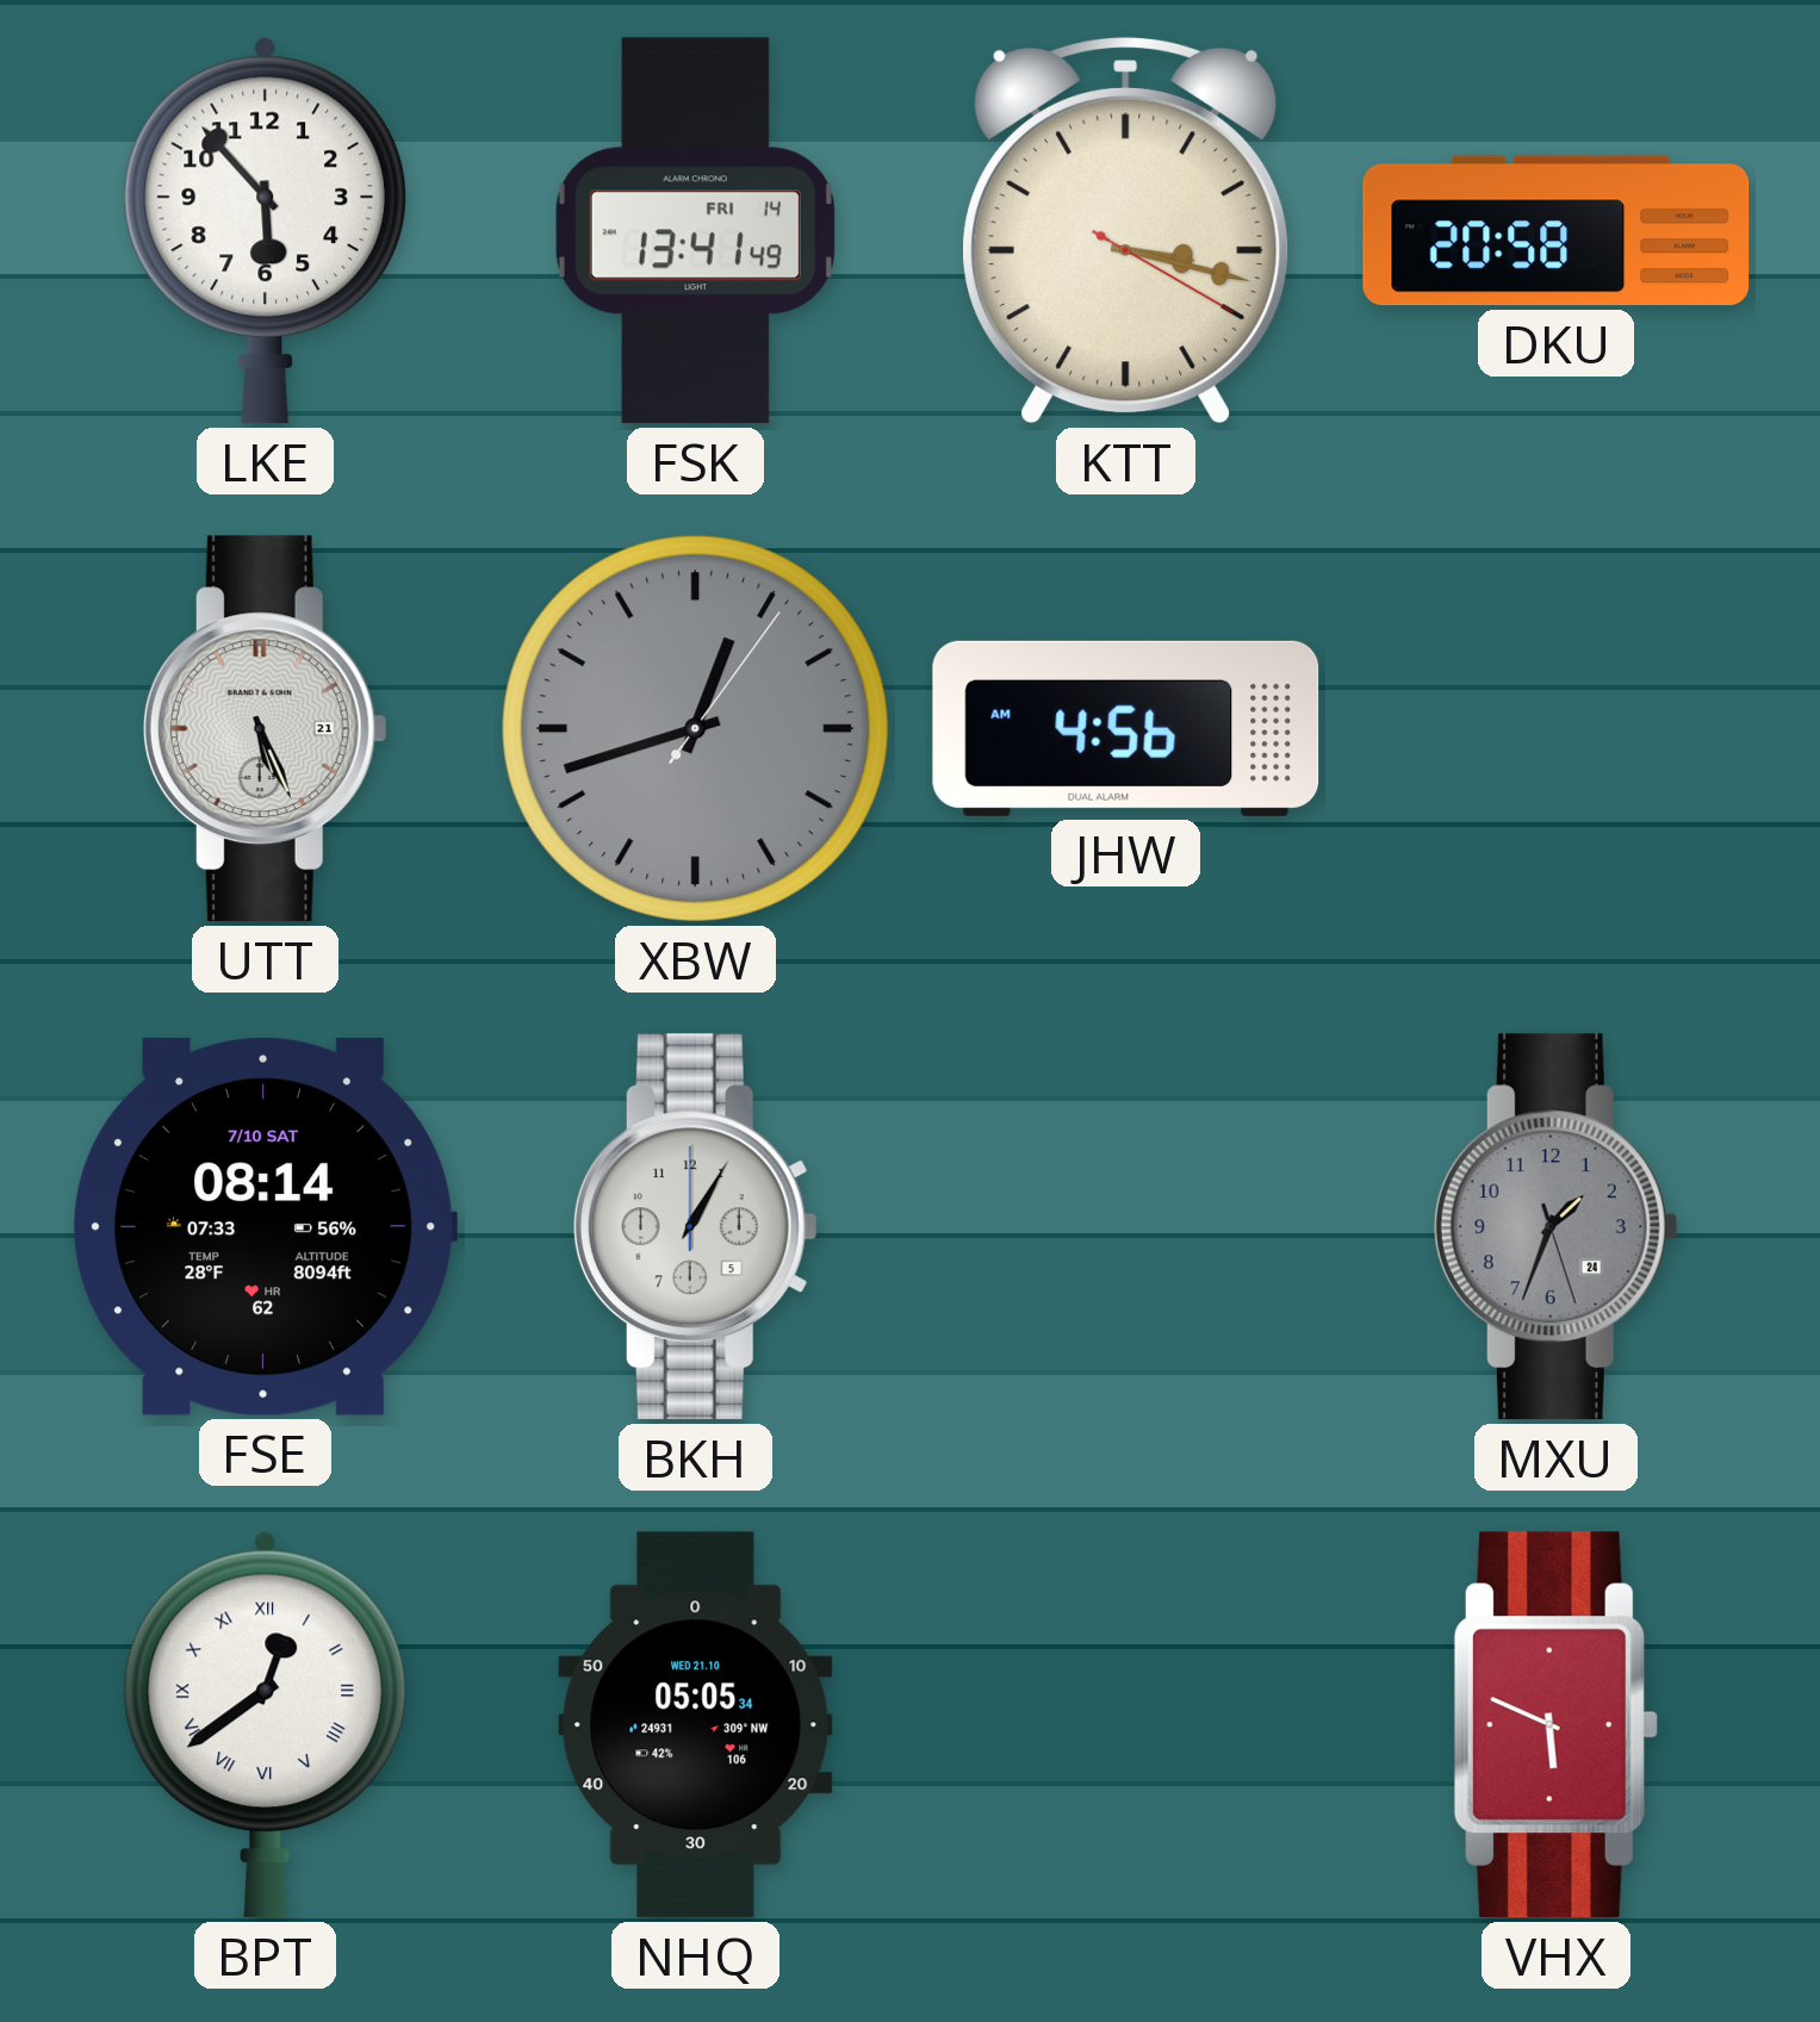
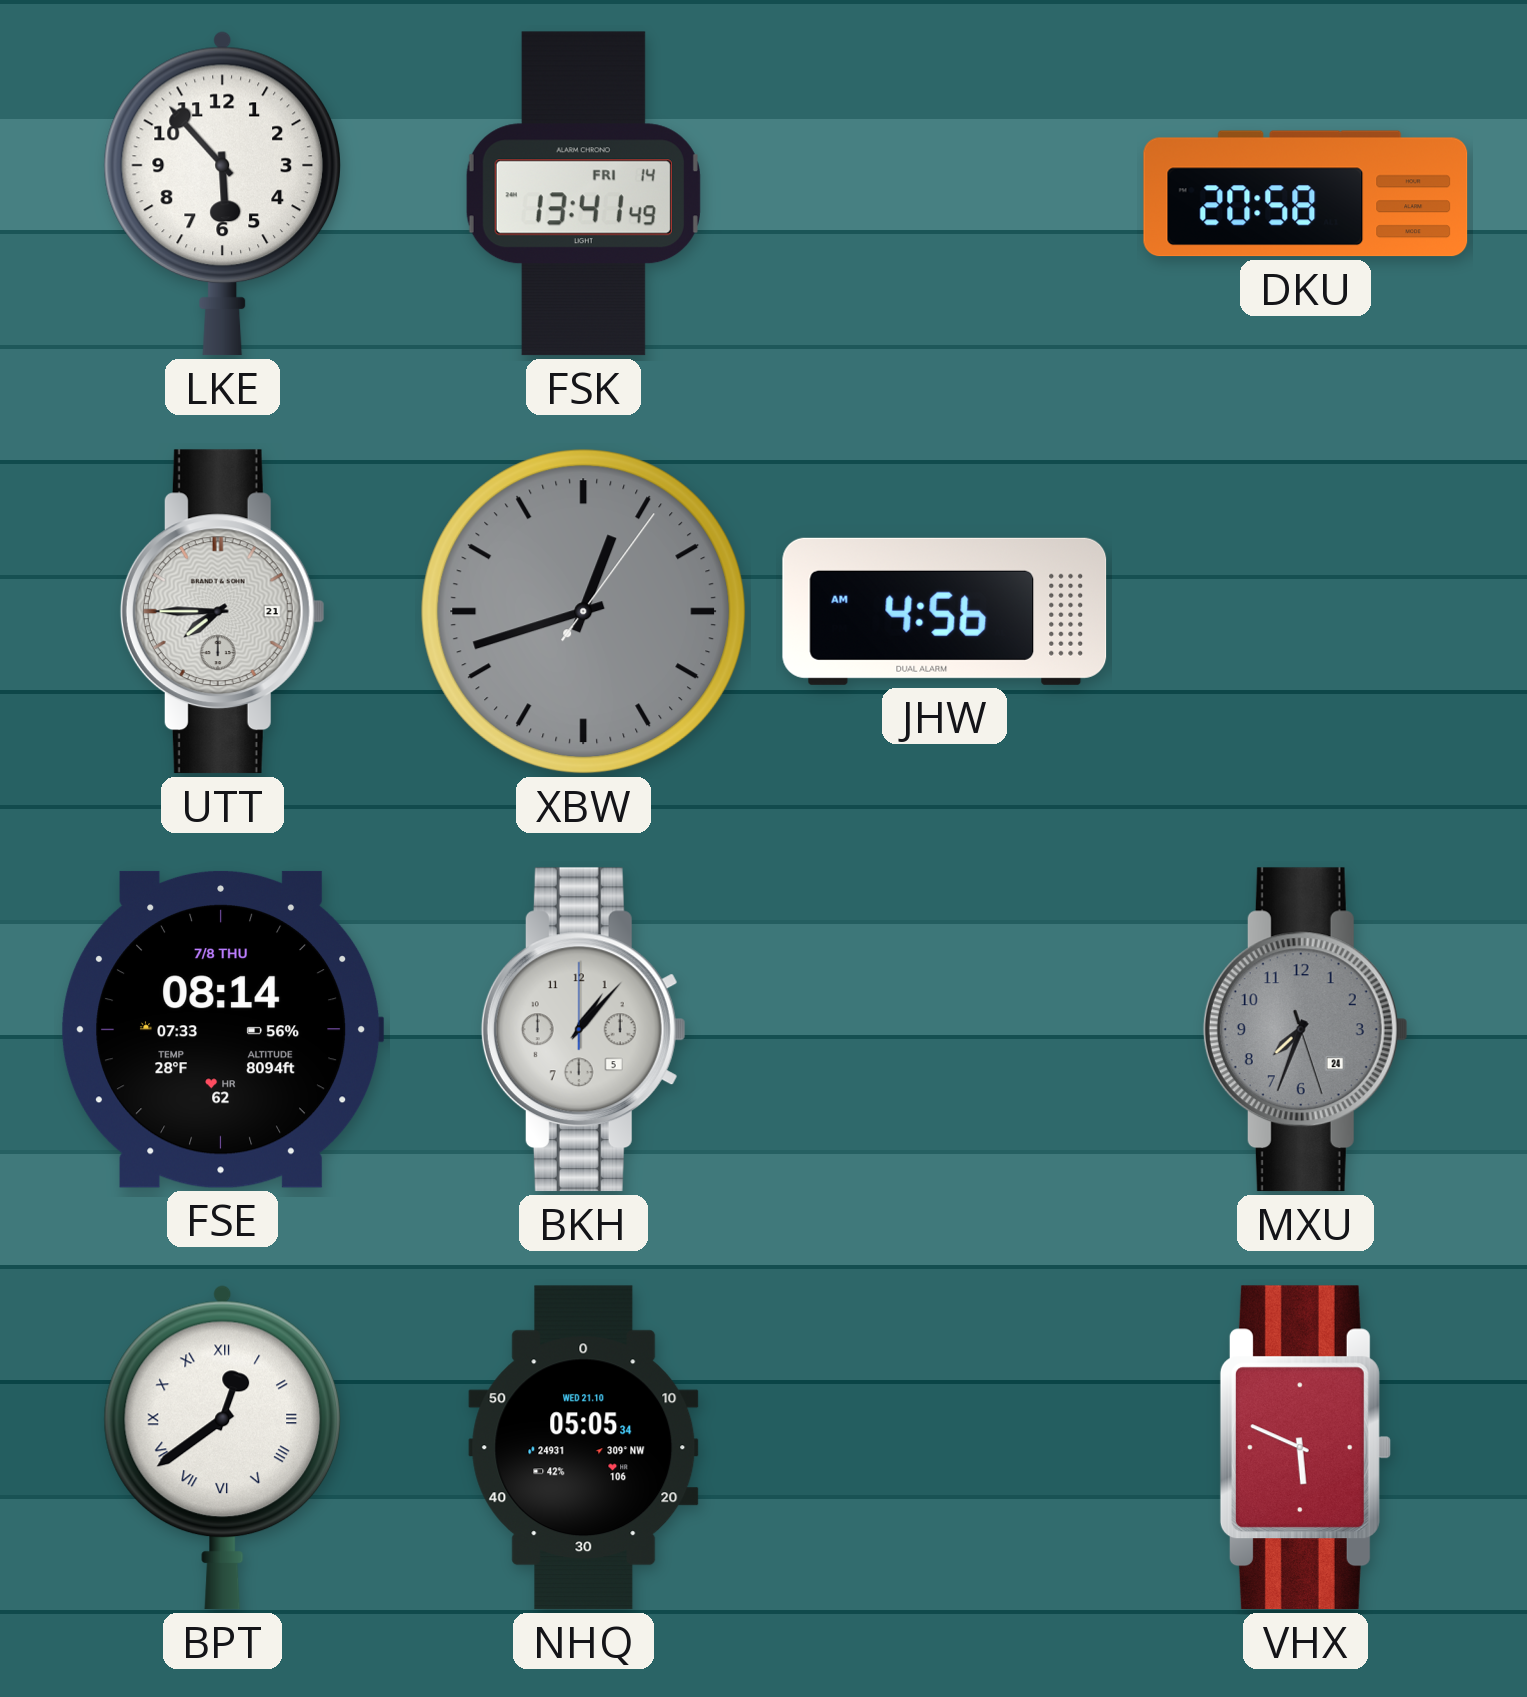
KTT: 3:17 -> none
UTT: 5:26 -> 7:45
FSE date: 7/10 SAT -> 7/8 THU
BKH: 1:05 -> 1:07
MXU: 1:33 -> 7:33
